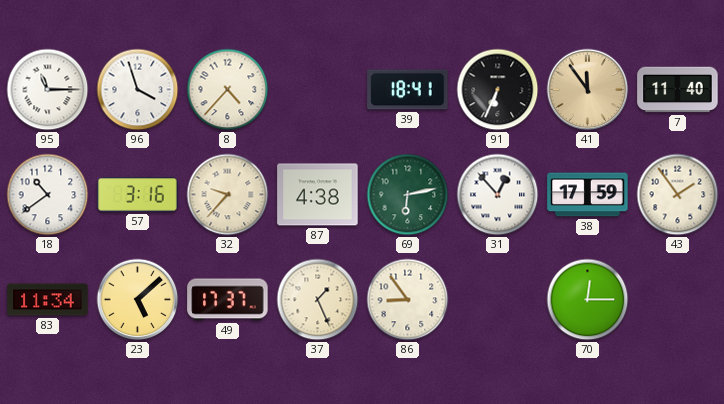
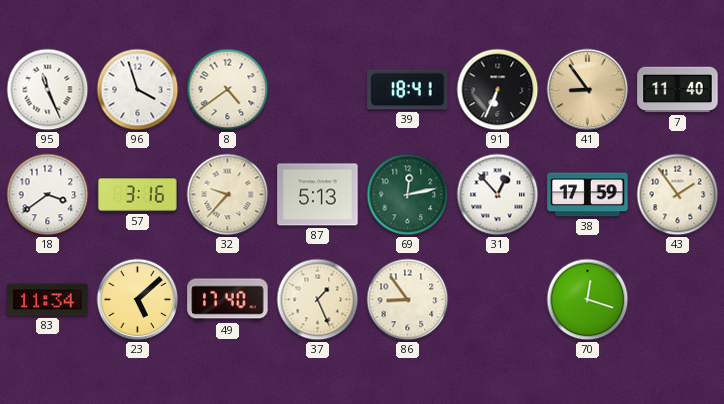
95: 11:15 -> 11:26
8: 4:37 -> 4:39
41: 11:54 -> 8:54
18: 10:39 -> 3:39
87: 4:38 -> 5:13
69: 6:13 -> 12:13
49: 17:37 -> 17:40
70: 12:15 -> 12:18
